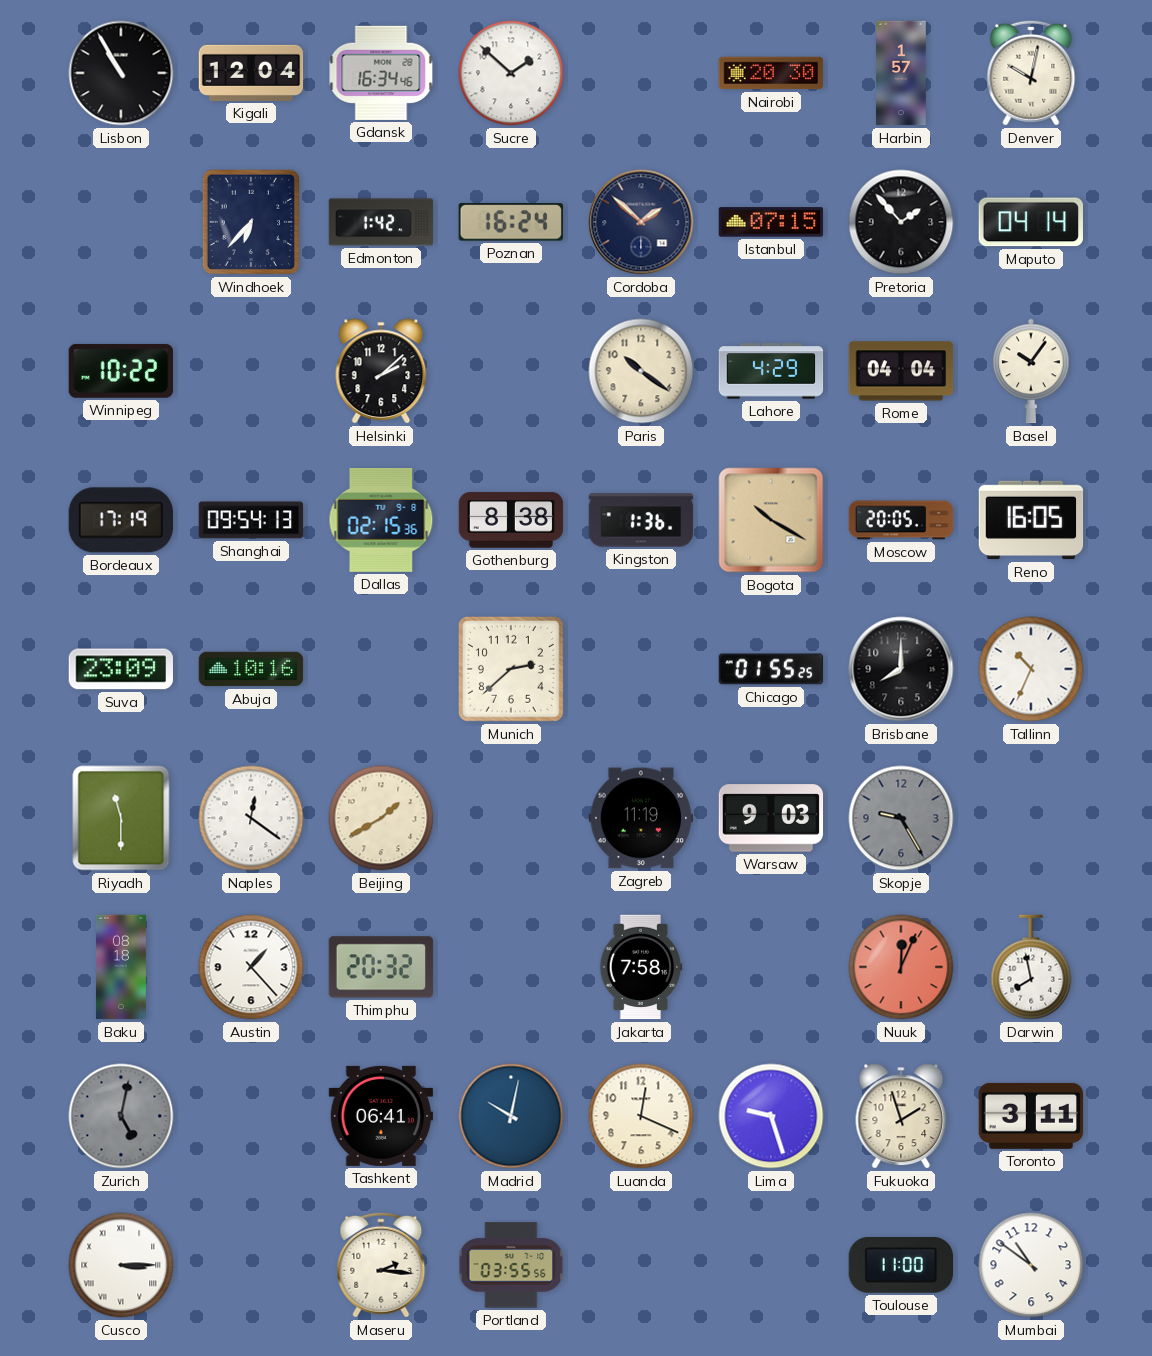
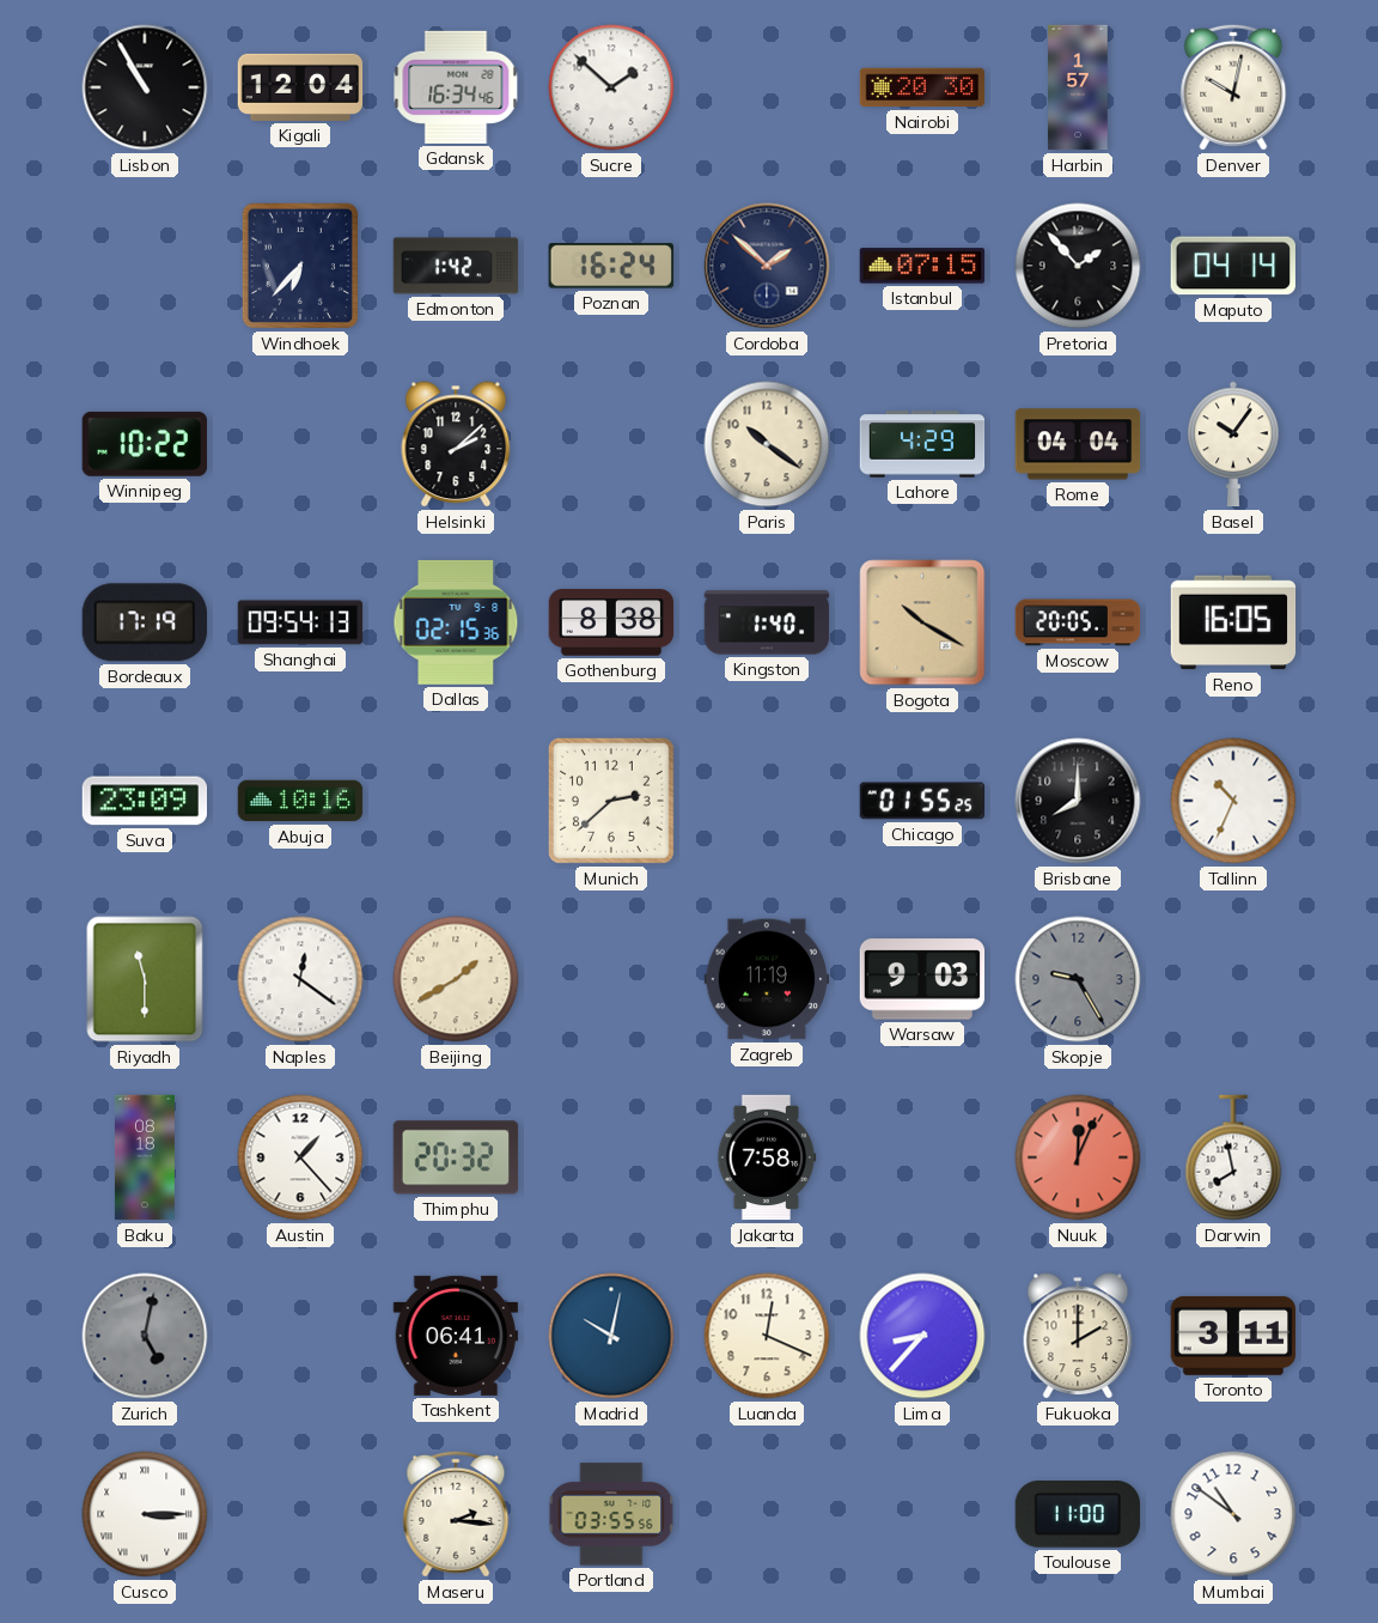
Kingston: 1:36 -> 1:40
Lima: 9:27 -> 8:37
Fukuoka: 1:57 -> 2:00
